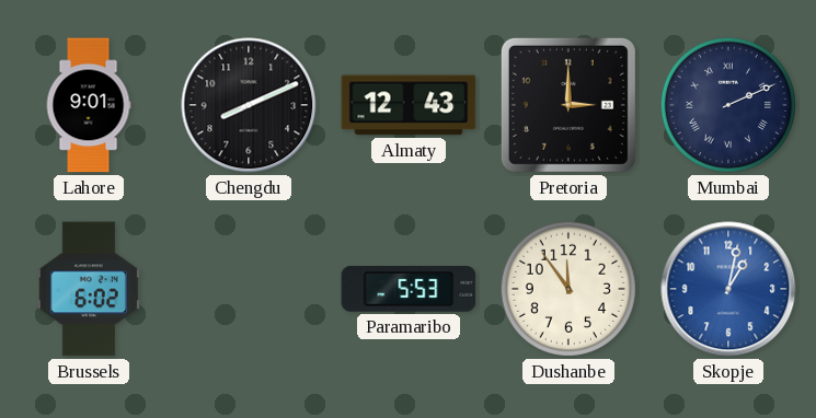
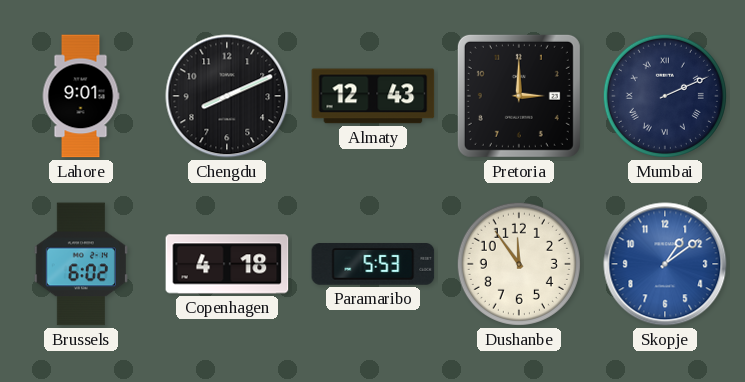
Copenhagen: none -> 4:18
Skopje: 1:02 -> 1:09
